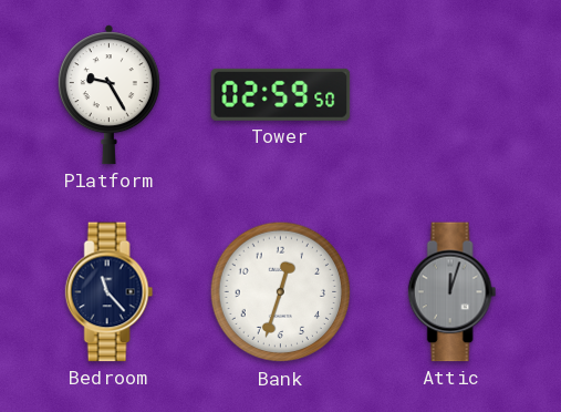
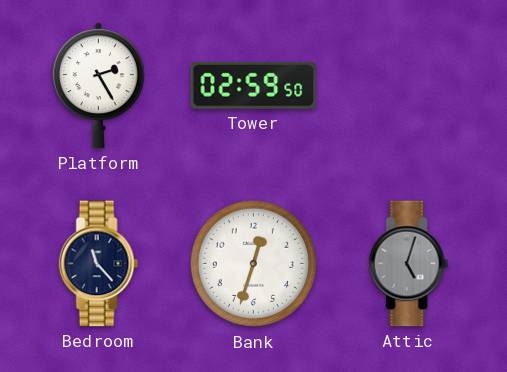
Platform: 9:25 -> 2:25
Attic: 12:03 -> 5:03
